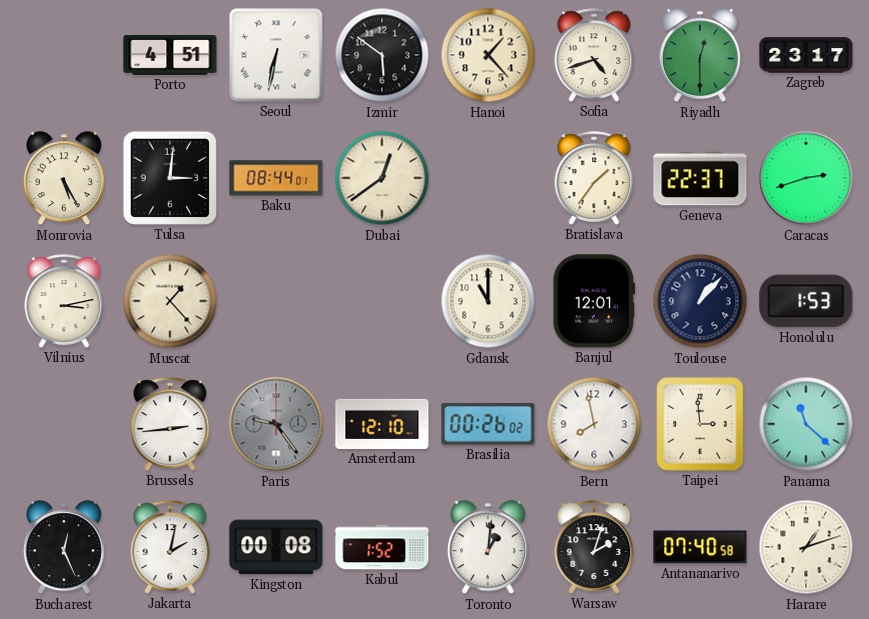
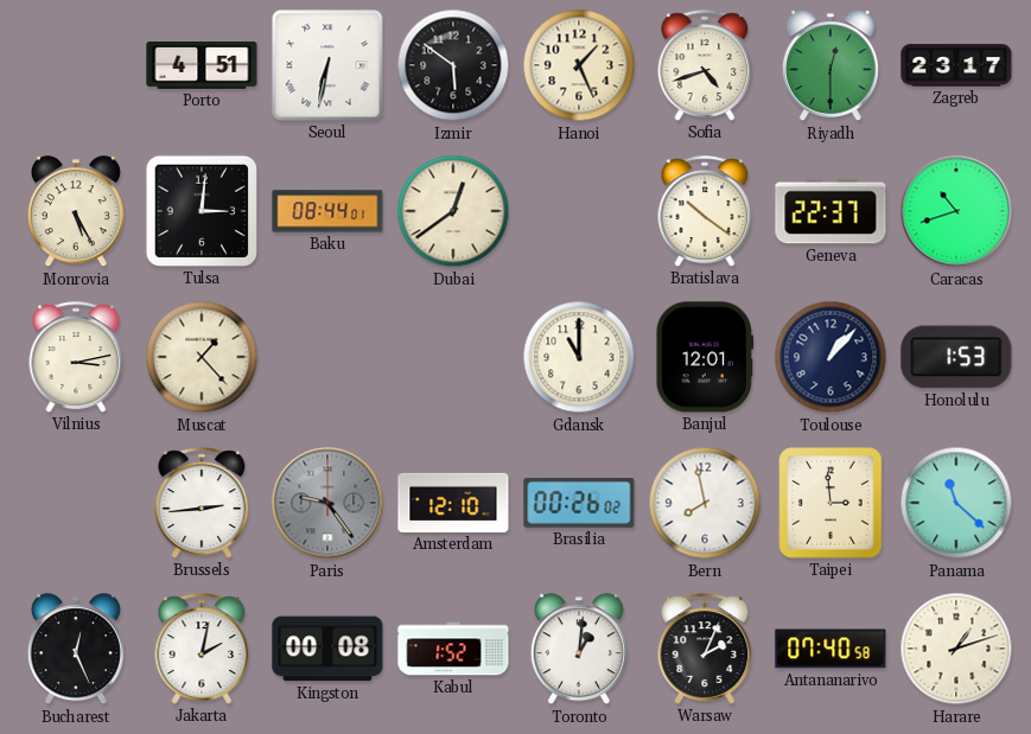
Hanoi: 1:23 -> 1:26
Bratislava: 1:36 -> 10:21
Caracas: 2:42 -> 10:42
Warsaw: 2:03 -> 2:04
